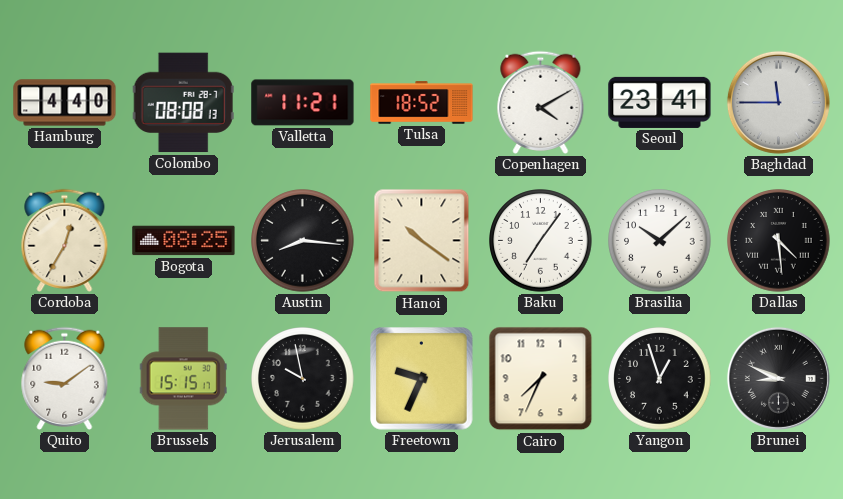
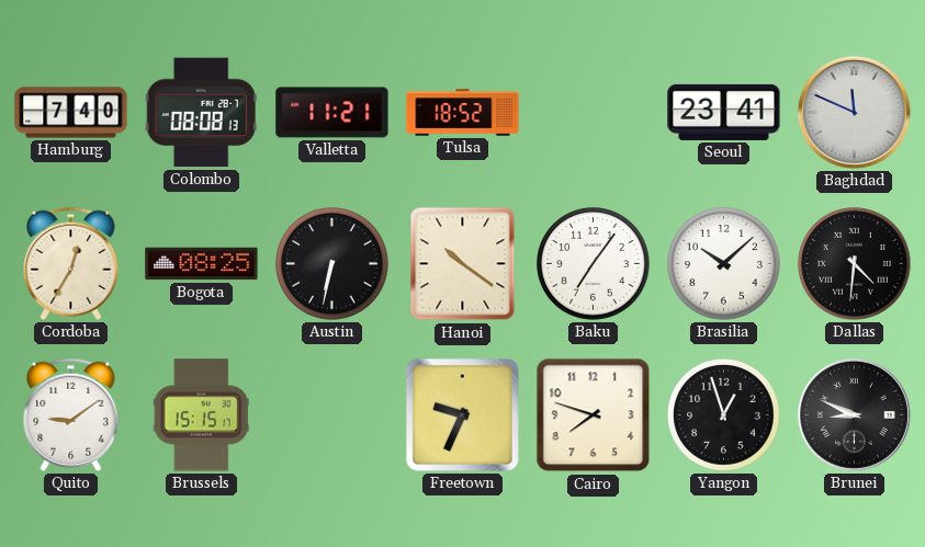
Hamburg: 4:40 -> 7:40
Copenhagen: 4:10 -> none
Baghdad: 11:45 -> 11:49
Austin: 8:16 -> 6:32
Dallas: 4:29 -> 4:31
Jerusalem: 9:58 -> none
Cairo: 7:34 -> 7:48
